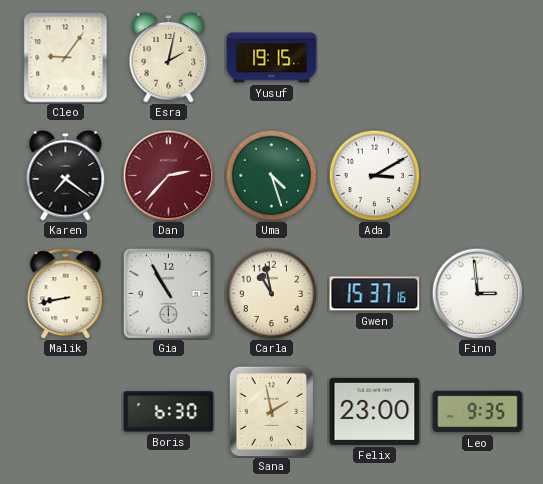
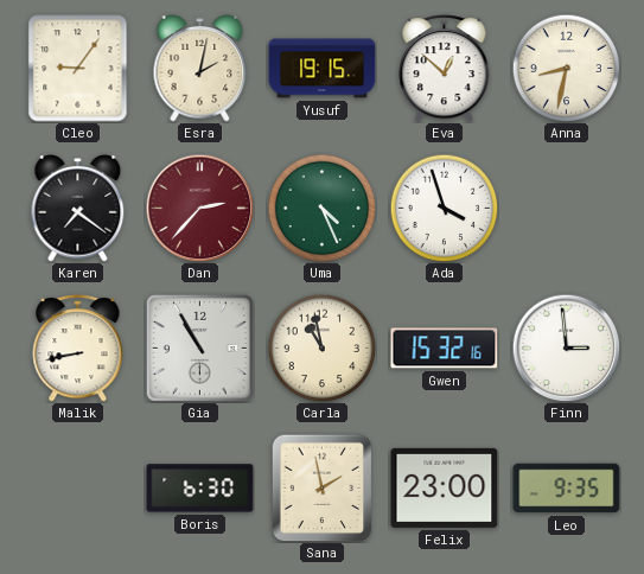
Eva: none -> 12:52
Anna: none -> 8:32
Uma: 4:27 -> 4:26
Ada: 3:10 -> 3:57
Gwen: 15:37 -> 15:32
